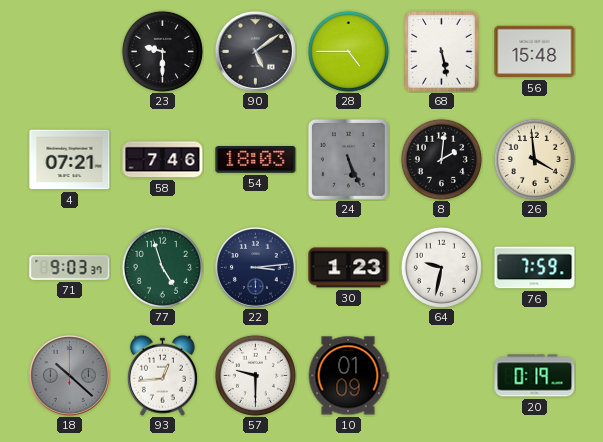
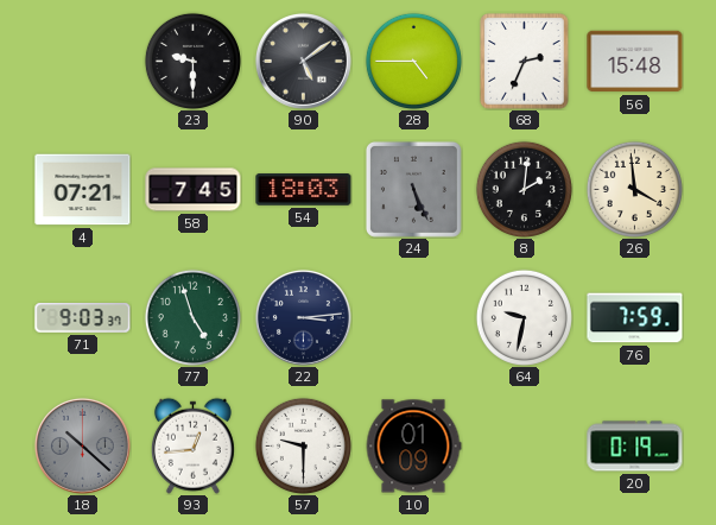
68: 5:28 -> 2:34
58: 7:46 -> 7:45
30: 1:23 -> none
